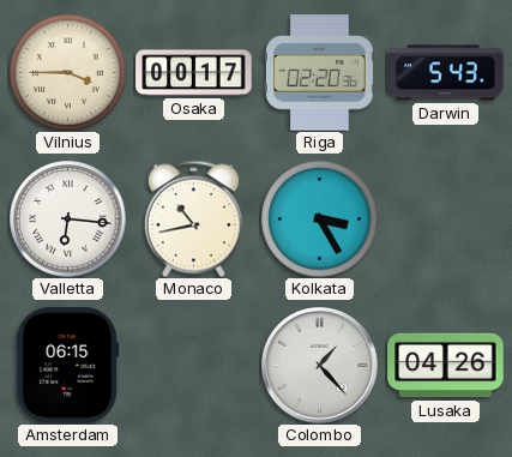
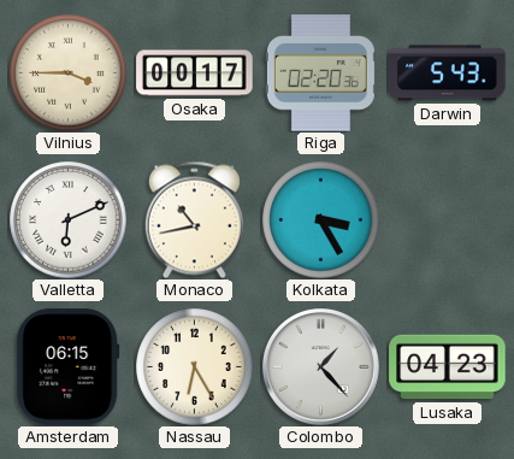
Valletta: 6:16 -> 6:11
Nassau: none -> 6:25
Lusaka: 04:26 -> 04:23
